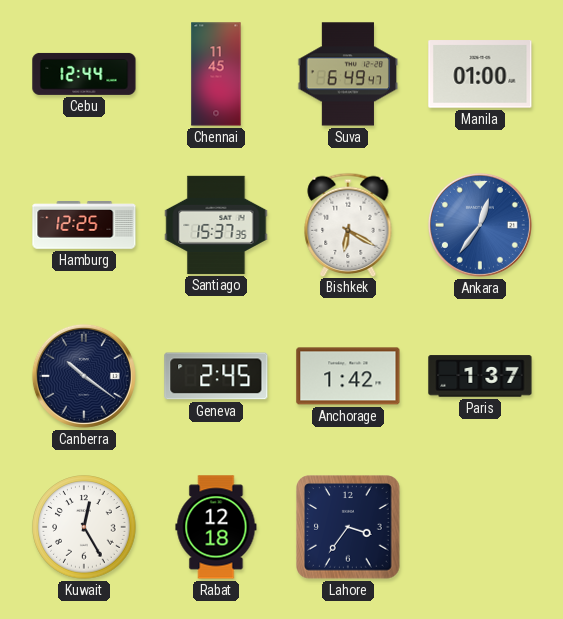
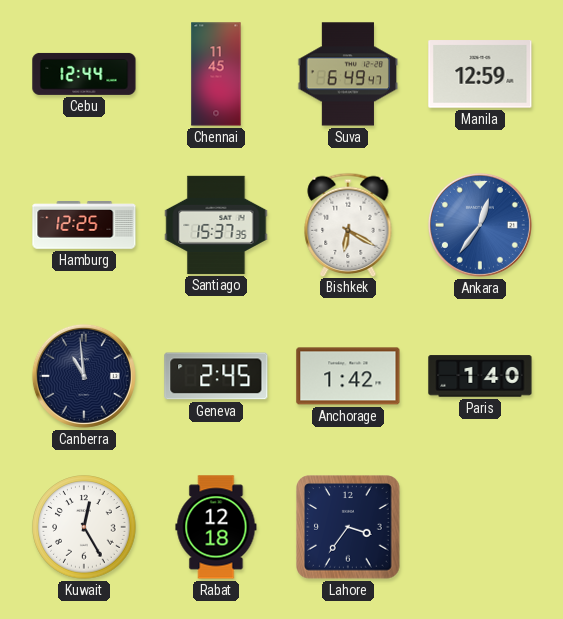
Manila: 01:00 -> 12:59
Canberra: 10:21 -> 10:59
Paris: 1:37 -> 1:40
